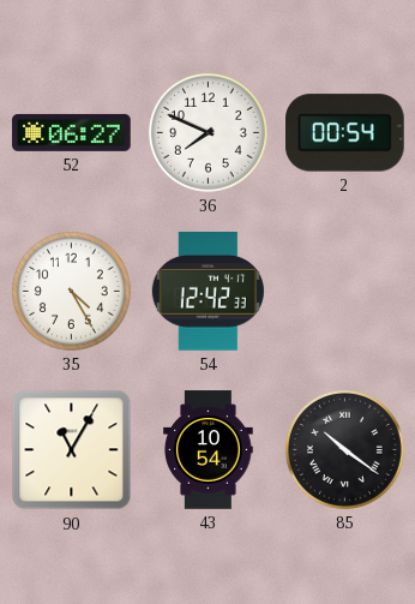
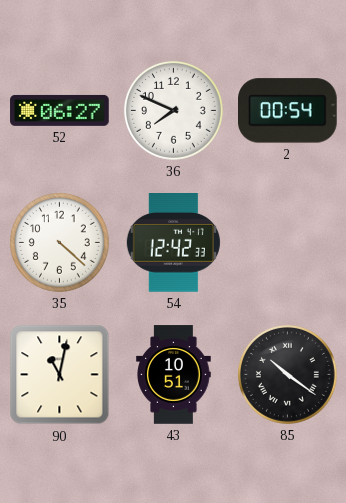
35: 4:25 -> 4:22
90: 11:05 -> 11:02
43: 10:54 -> 10:51
